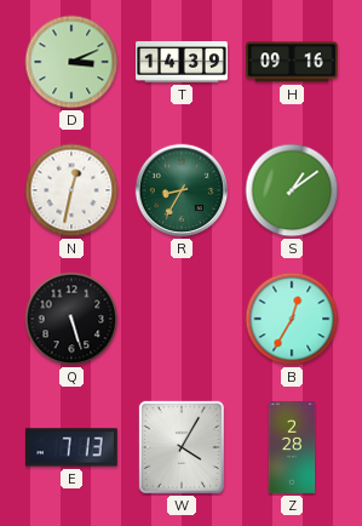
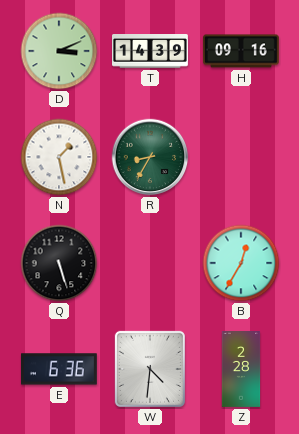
N: 12:32 -> 1:28
S: 1:09 -> none
E: 7:13 -> 6:36
W: 4:05 -> 4:31
